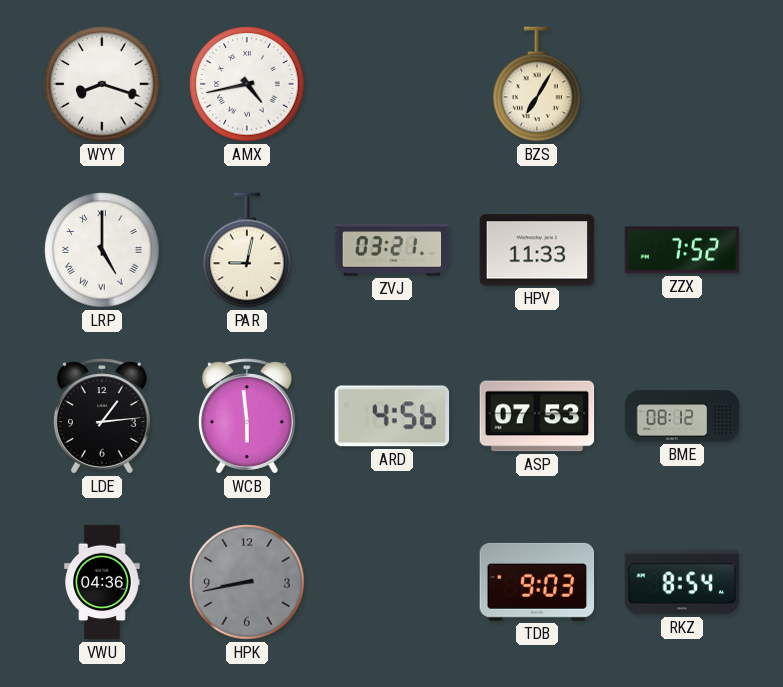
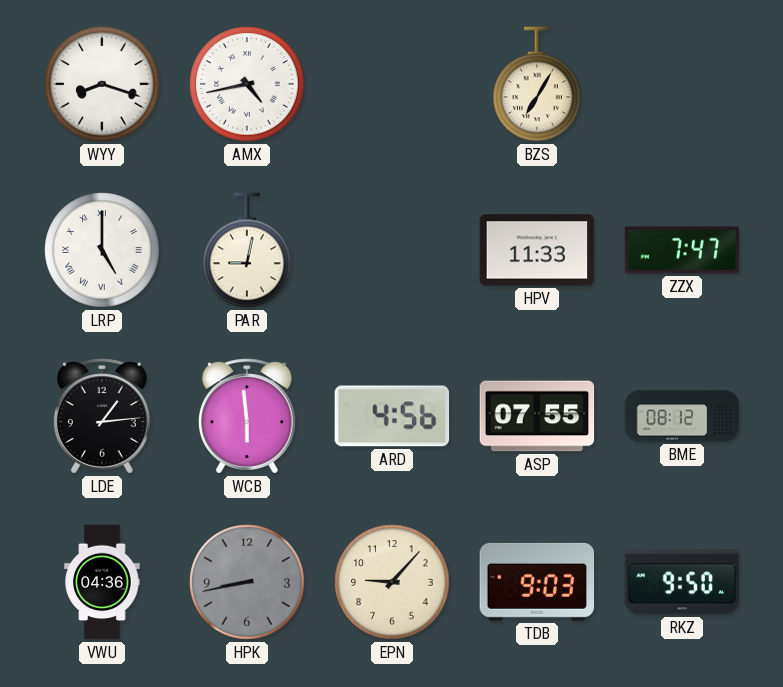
ZVJ: 03:21 -> none
ZZX: 7:52 -> 7:47
ASP: 07:53 -> 07:55
EPN: none -> 9:07
RKZ: 8:54 -> 9:50
